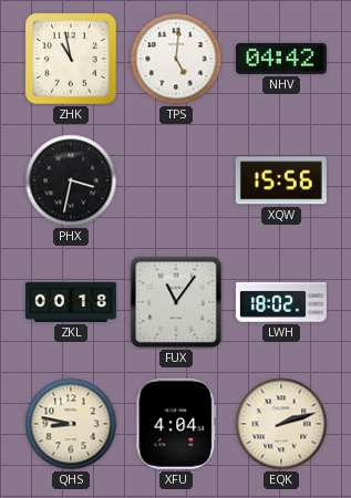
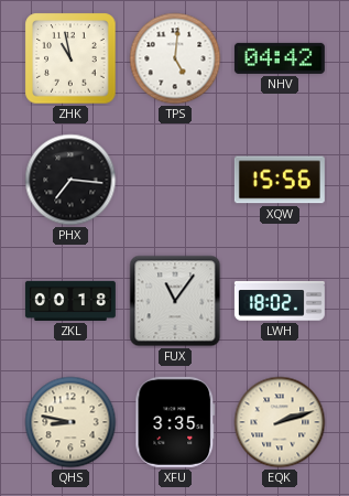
PHX: 3:32 -> 7:16
XFU: 4:04 -> 3:35
